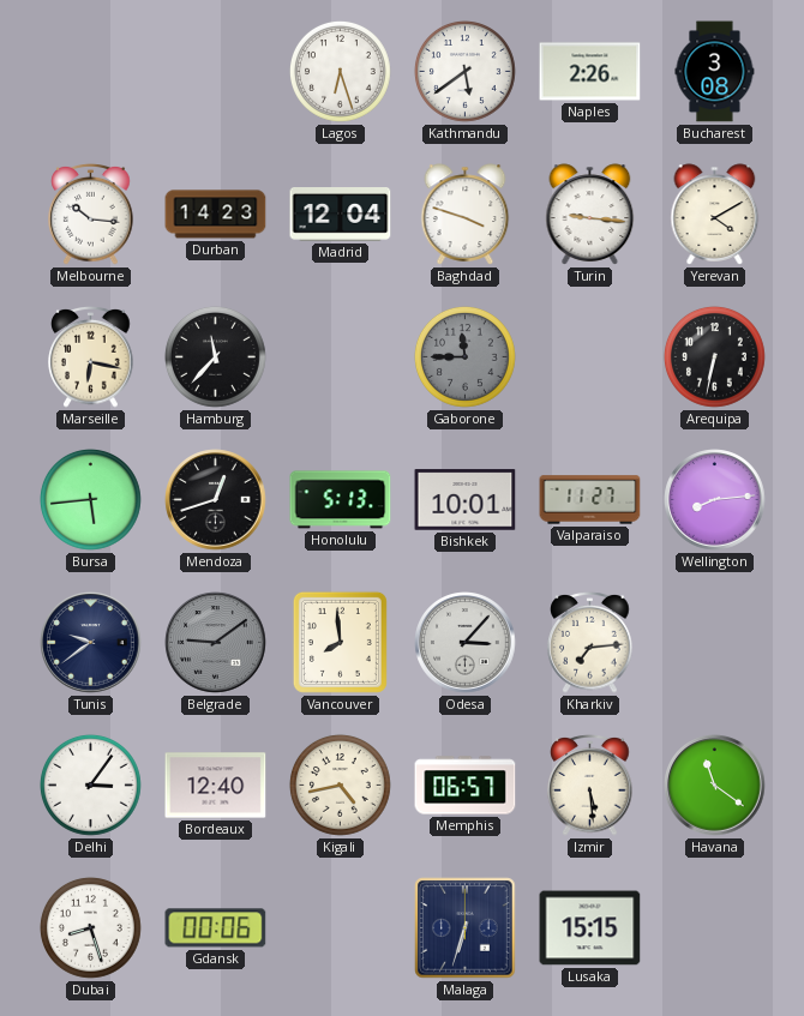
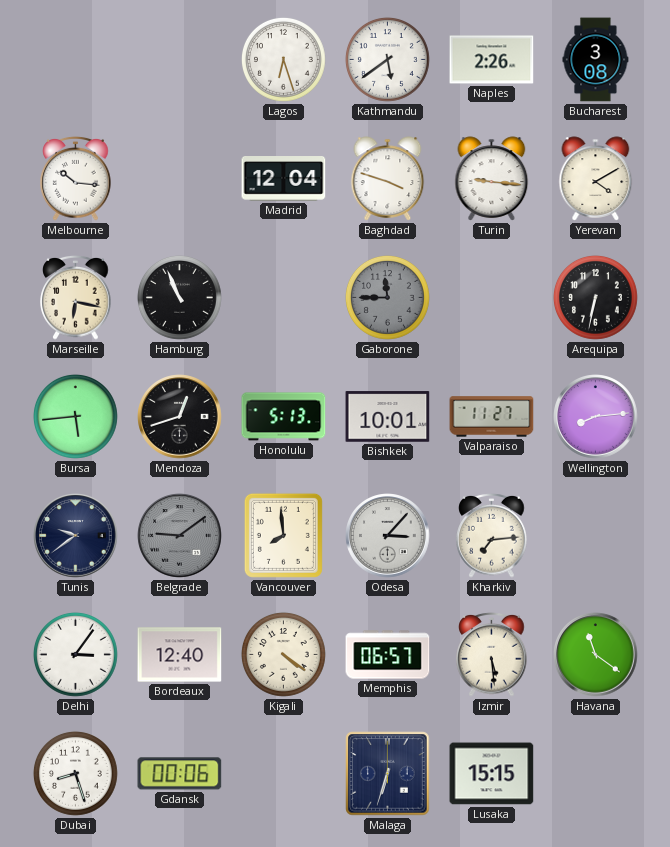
Durban: 14:23 -> none
Hamburg: 11:37 -> 10:56
Kigali: 4:43 -> 4:21
